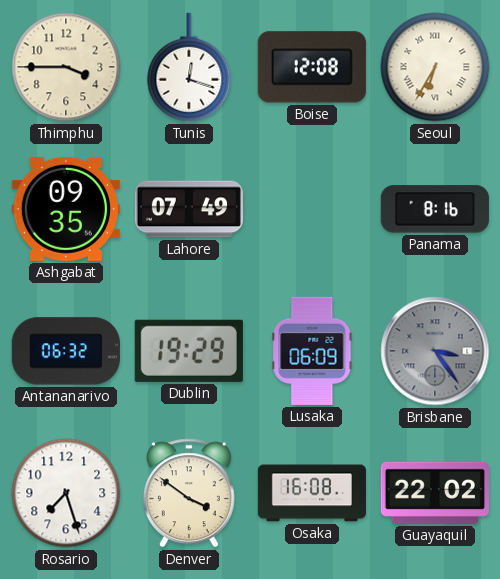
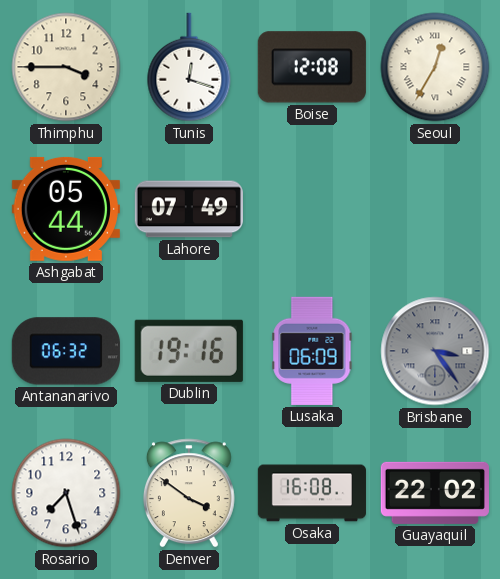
Seoul: 6:35 -> 12:35
Ashgabat: 09:35 -> 05:44
Panama: 8:16 -> none
Dublin: 19:29 -> 19:16
